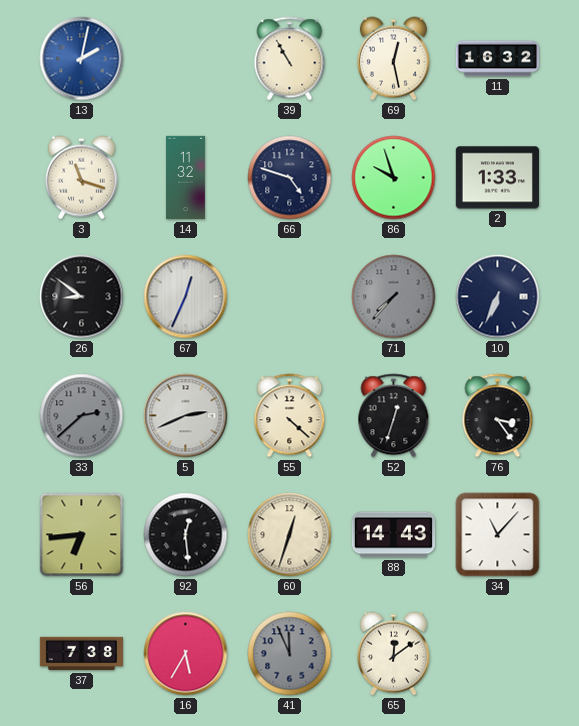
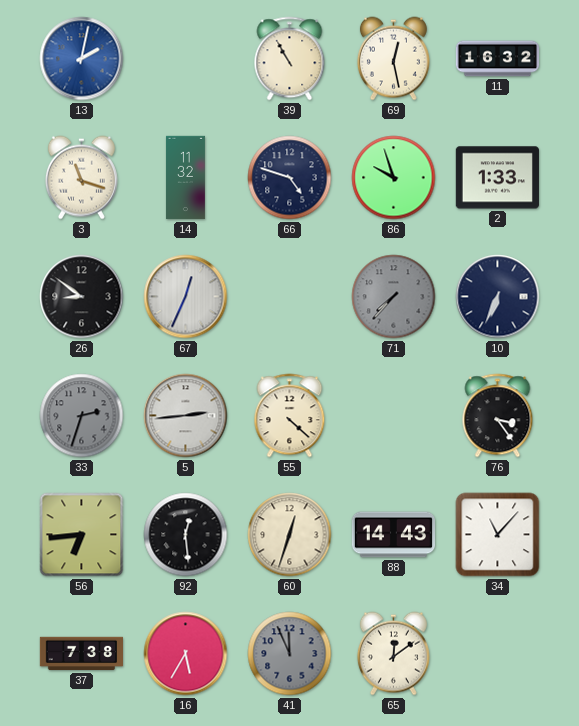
33: 2:38 -> 2:33
5: 2:41 -> 2:44
52: 12:33 -> none
